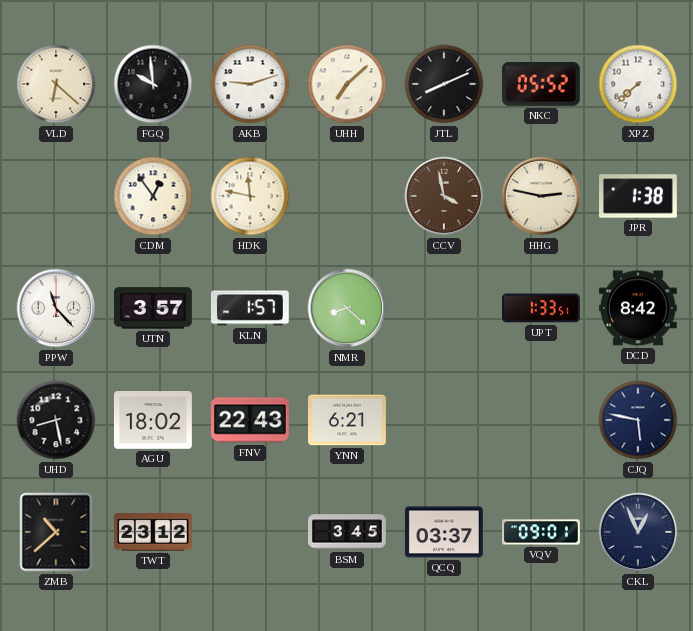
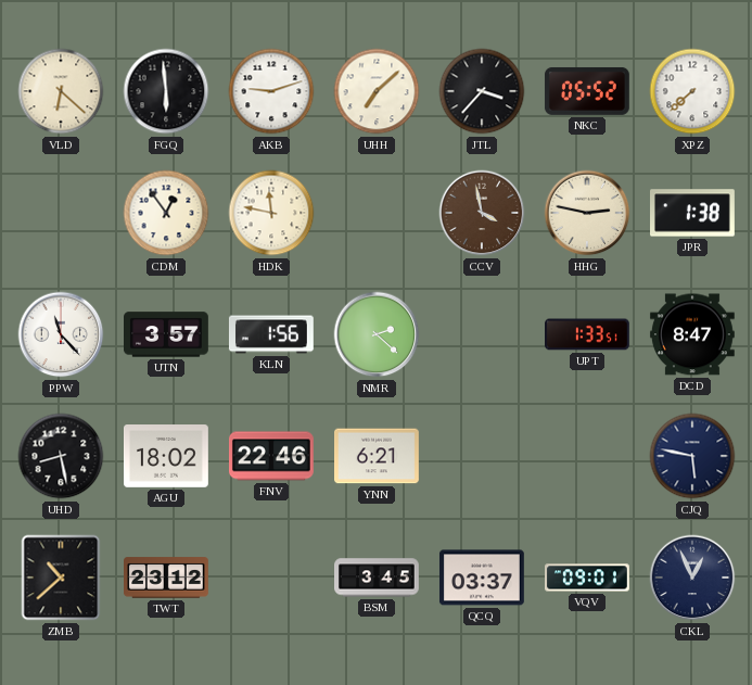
FGQ: 9:59 -> 5:59
JTL: 8:11 -> 3:37
KLN: 1:57 -> 1:56
NMR: 8:22 -> 2:22
DCD: 8:42 -> 8:47
FNV: 22:43 -> 22:46
